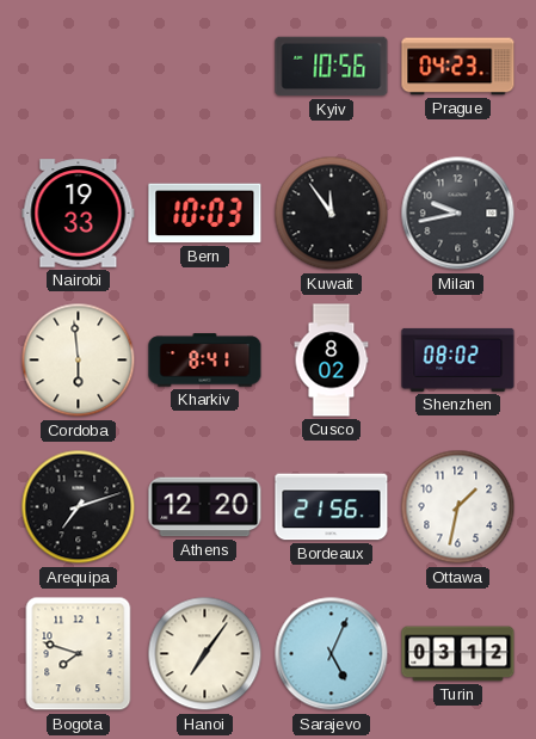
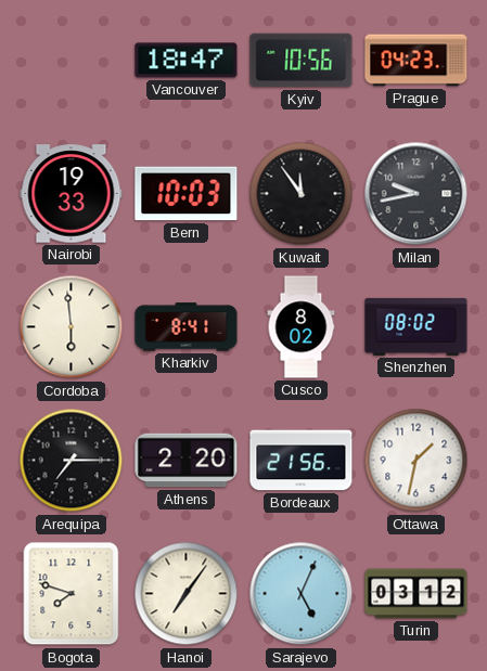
Vancouver: none -> 18:47
Arequipa: 7:12 -> 7:15
Athens: 12:20 -> 2:20
